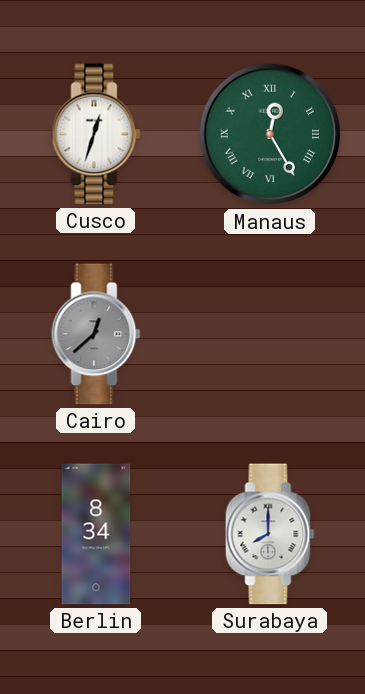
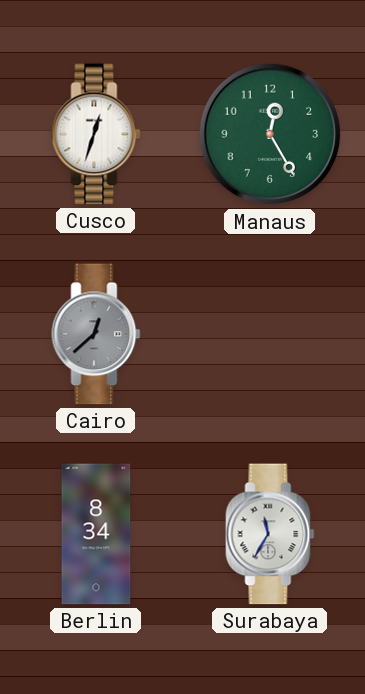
Manaus numerals: Roman -> Arabic
Surabaya: 8:00 -> 11:35
